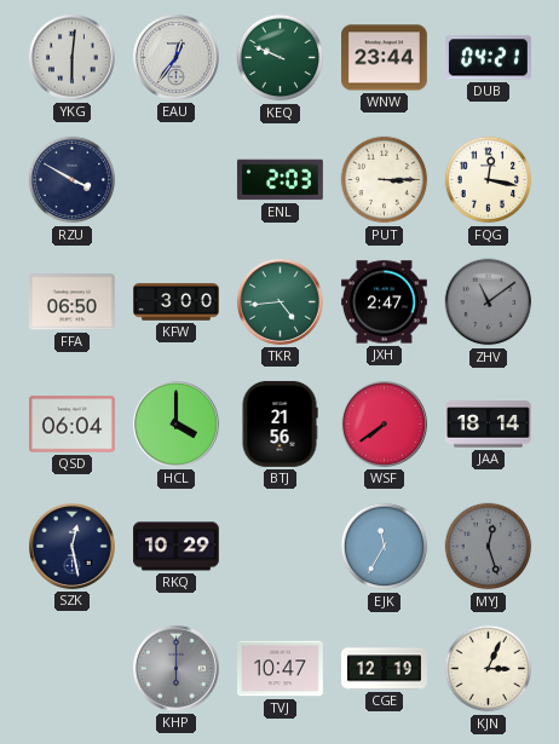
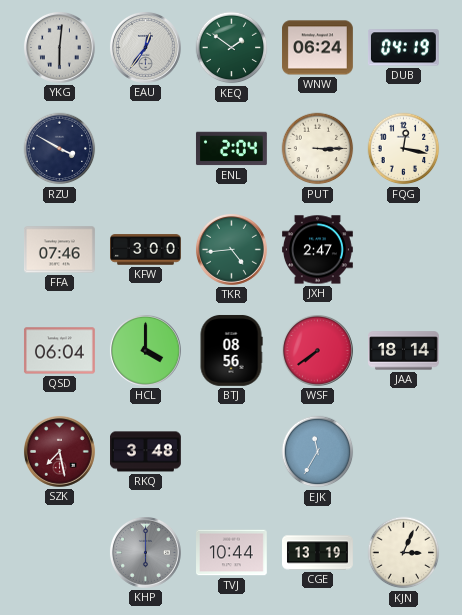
KEQ: 9:49 -> 1:51
WNW: 23:44 -> 06:24
DUB: 04:21 -> 04:19
ENL: 2:03 -> 2:04
FFA: 06:50 -> 07:46
ZHV: 11:09 -> none
BTJ: 21:56 -> 08:56
SZK: 12:28 -> 7:28
SZK dial: navy -> burgundy
RKQ: 10:29 -> 3:48
MYJ: 12:27 -> none
TVJ: 10:47 -> 10:44
CGE: 12:19 -> 13:19
